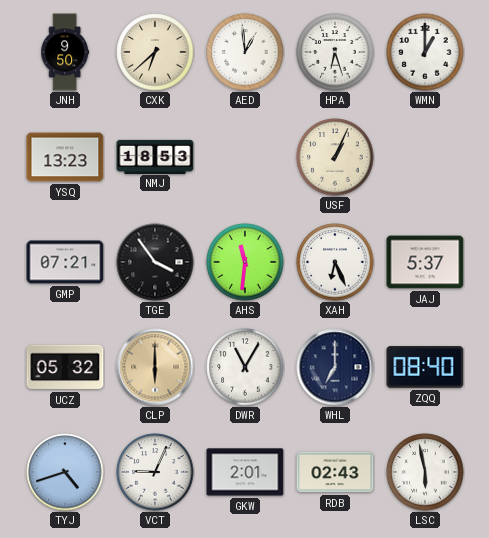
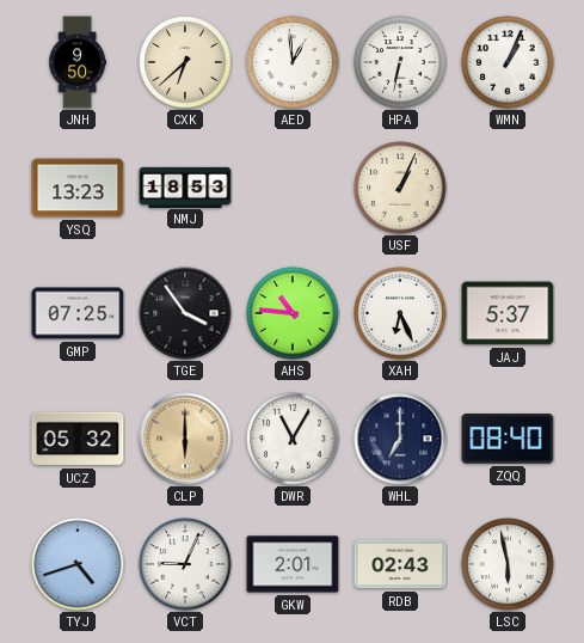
HPA: 6:27 -> 6:32
WMN: 1:00 -> 1:04
GMP: 07:21 -> 07:25
AHS: 11:31 -> 10:46
